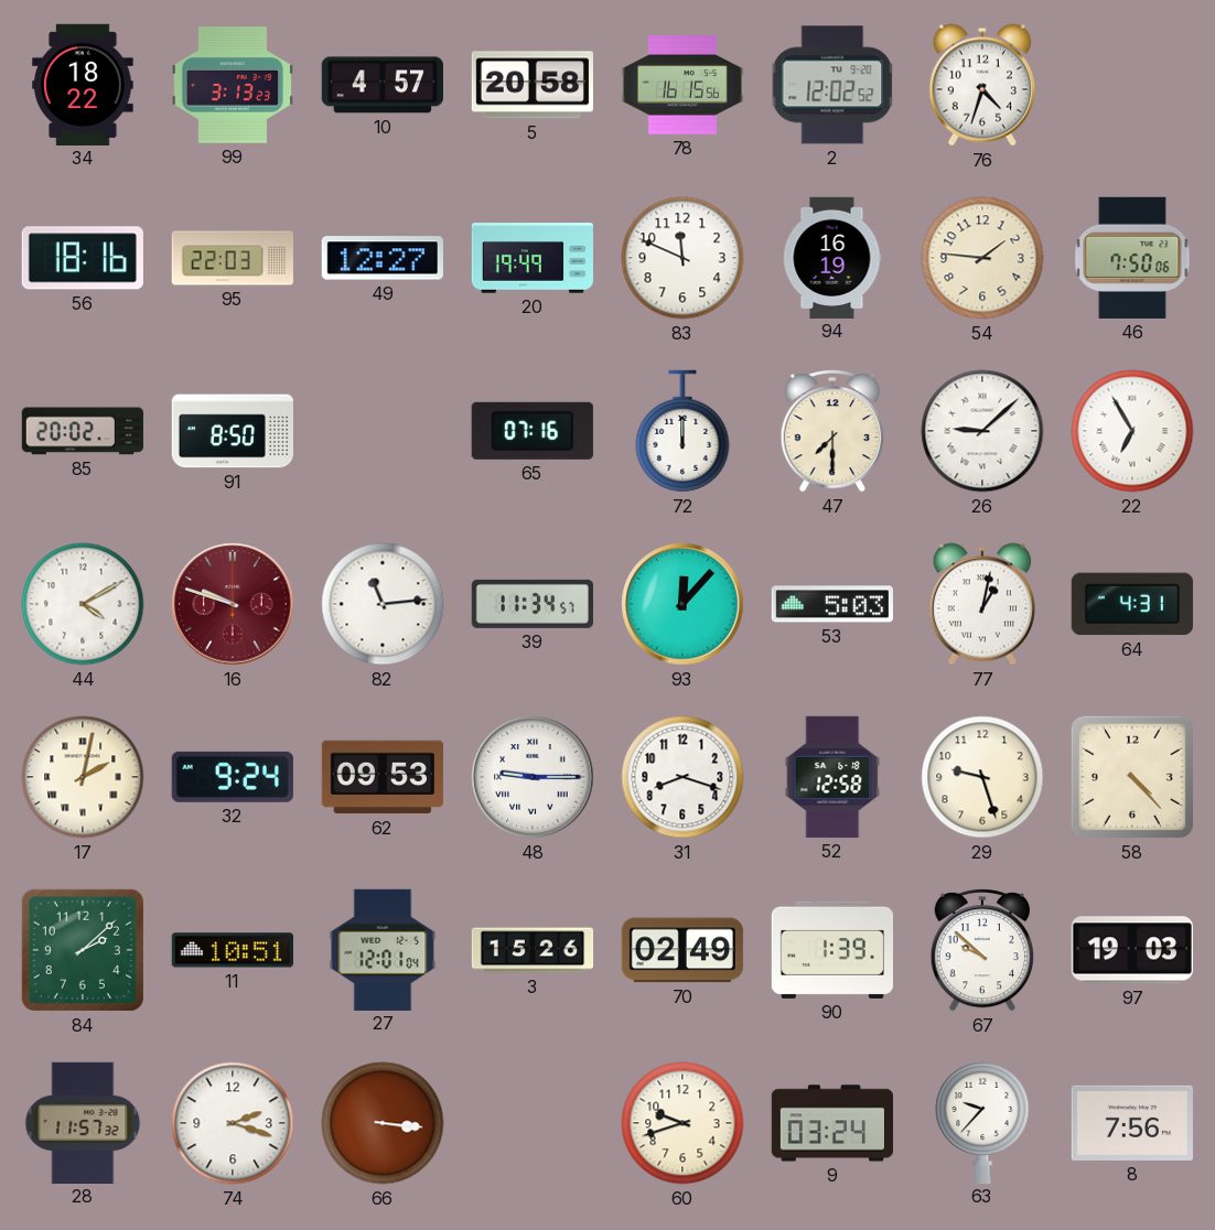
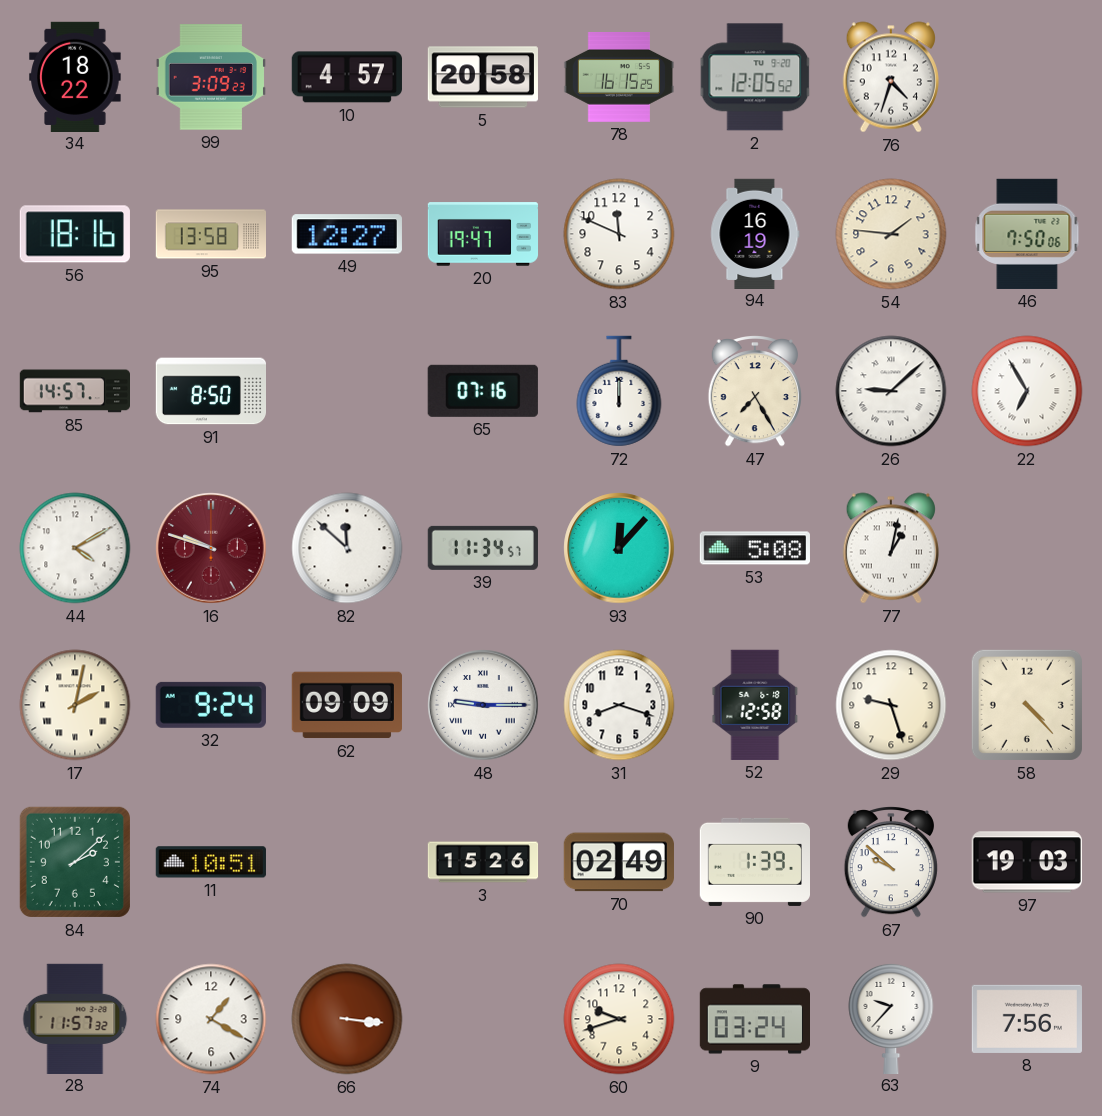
99: 3:13 -> 3:09
78: 16:15:56 -> 16:15:25
2: 12:02 -> 12:05
95: 22:03 -> 13:58
20: 19:49 -> 19:47
85: 20:02 -> 14:57
47: 7:30 -> 7:25
82: 11:14 -> 11:52
53: 5:03 -> 5:08
64: 4:31 -> none
62: 09:53 -> 09:09
27: 12:01 -> none
74: 2:18 -> 1:20
